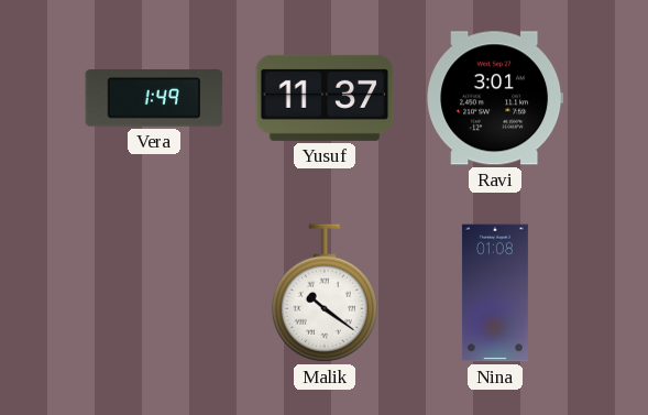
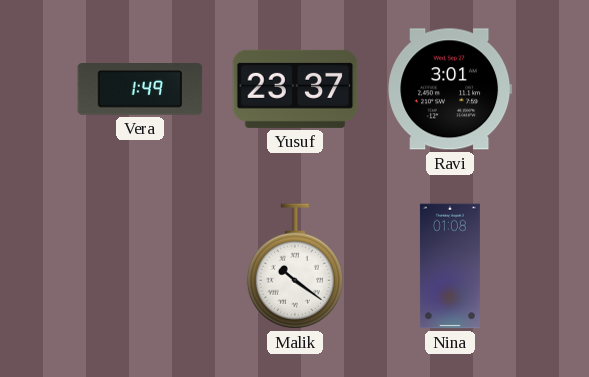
Yusuf: 11:37 -> 23:37
